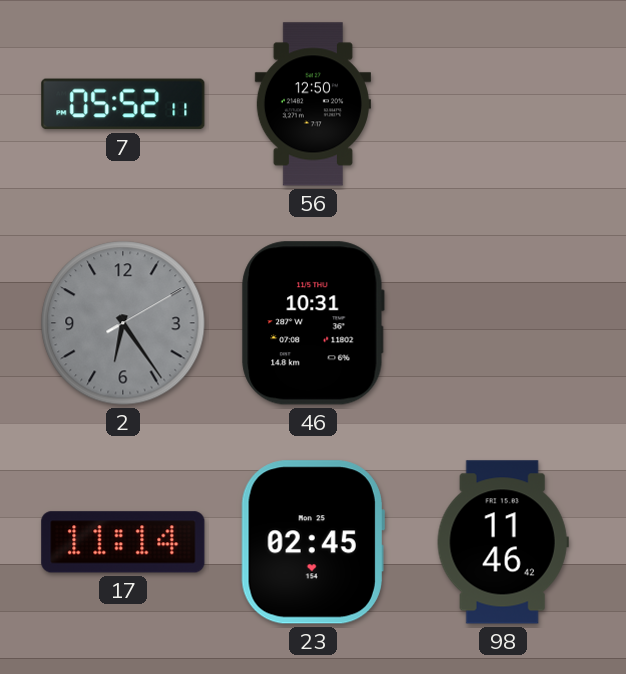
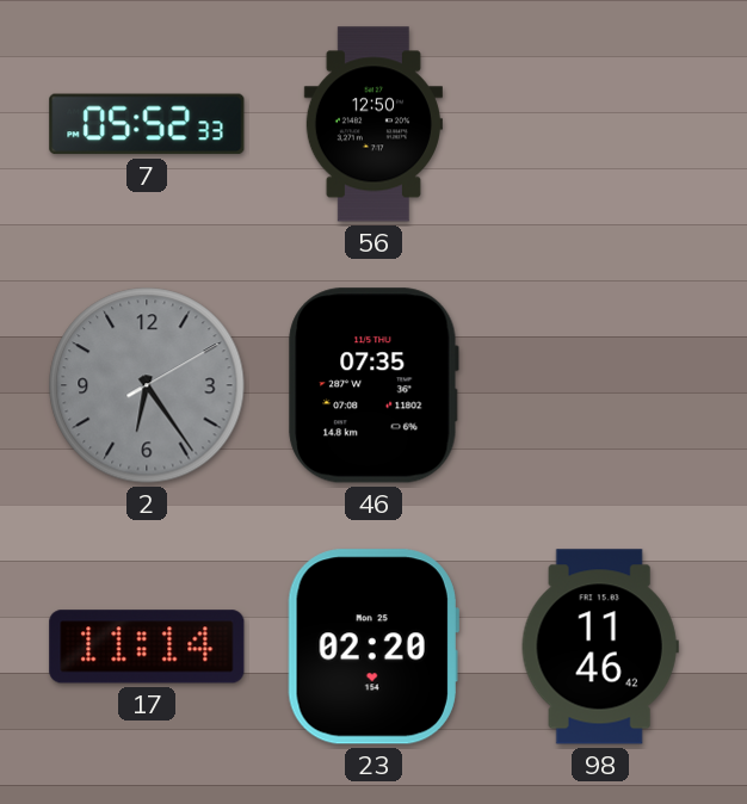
7: 05:52:11 -> 05:52:33
46: 10:31 -> 07:35
23: 02:45 -> 02:20
